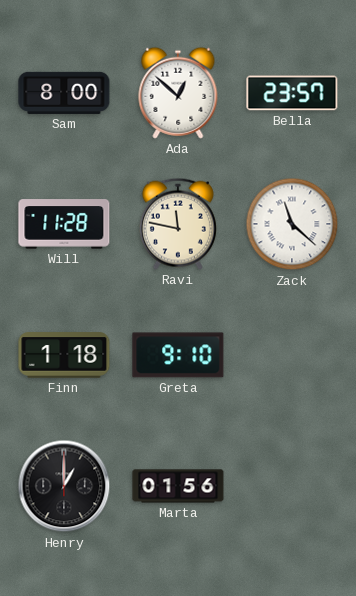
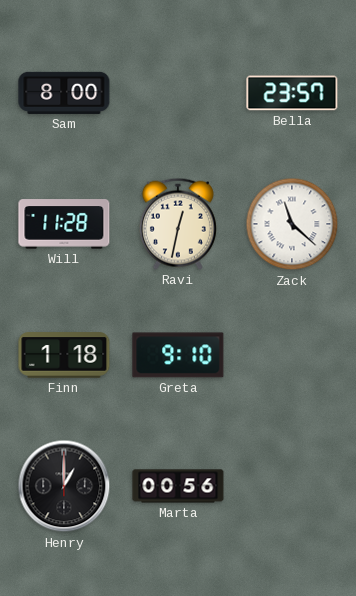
Ada: 12:52 -> none
Ravi: 11:47 -> 12:32
Marta: 01:56 -> 00:56
